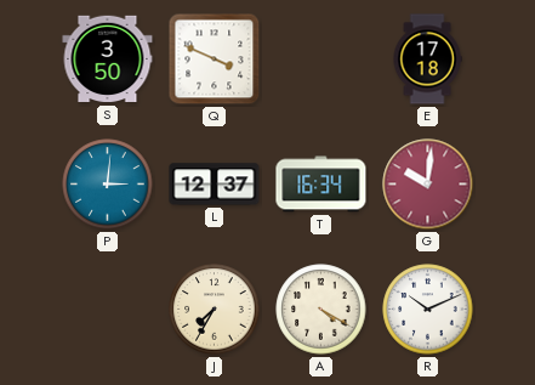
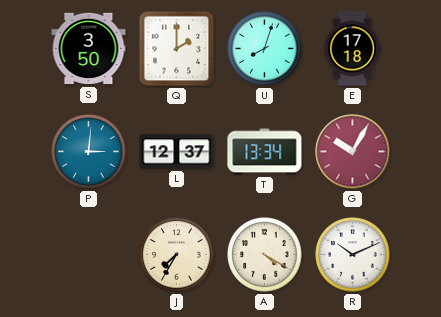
Q: 3:49 -> 2:00
U: none -> 8:03
T: 16:34 -> 13:34
G: 10:01 -> 10:05
